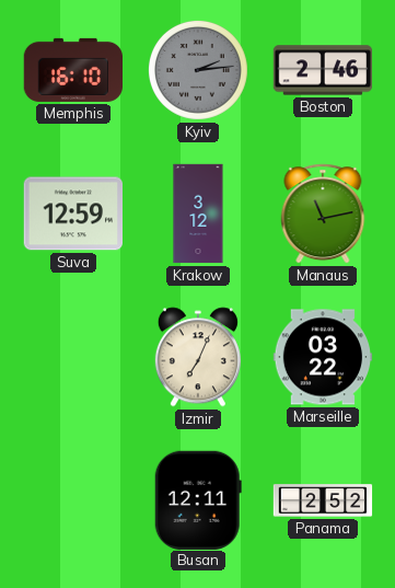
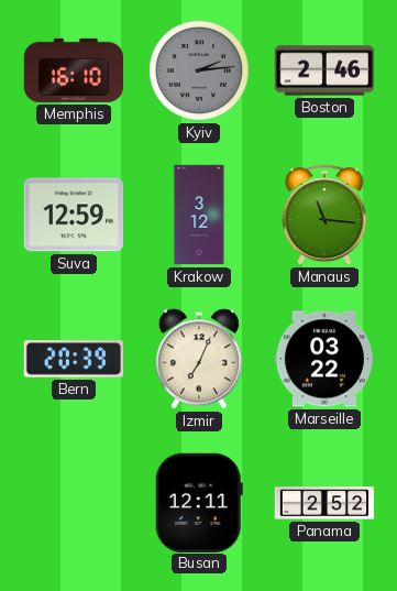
Manaus: 11:13 -> 11:16
Bern: none -> 20:39
